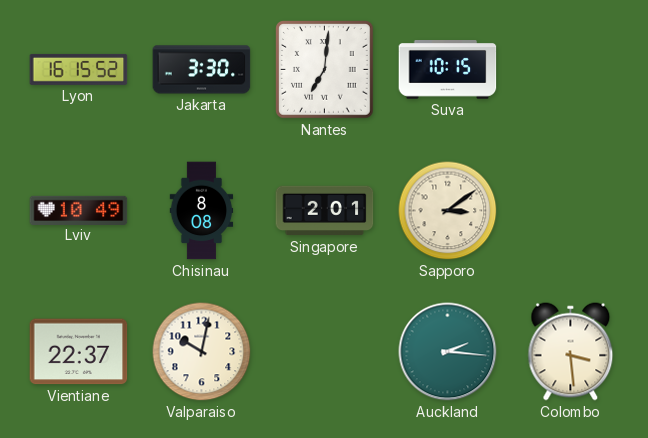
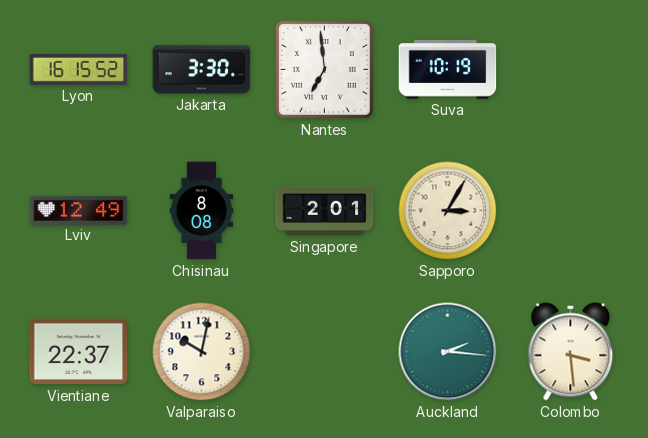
Nantes: 7:01 -> 6:59
Suva: 10:15 -> 10:19
Lviv: 10:49 -> 12:49
Sapporo: 3:09 -> 3:05
